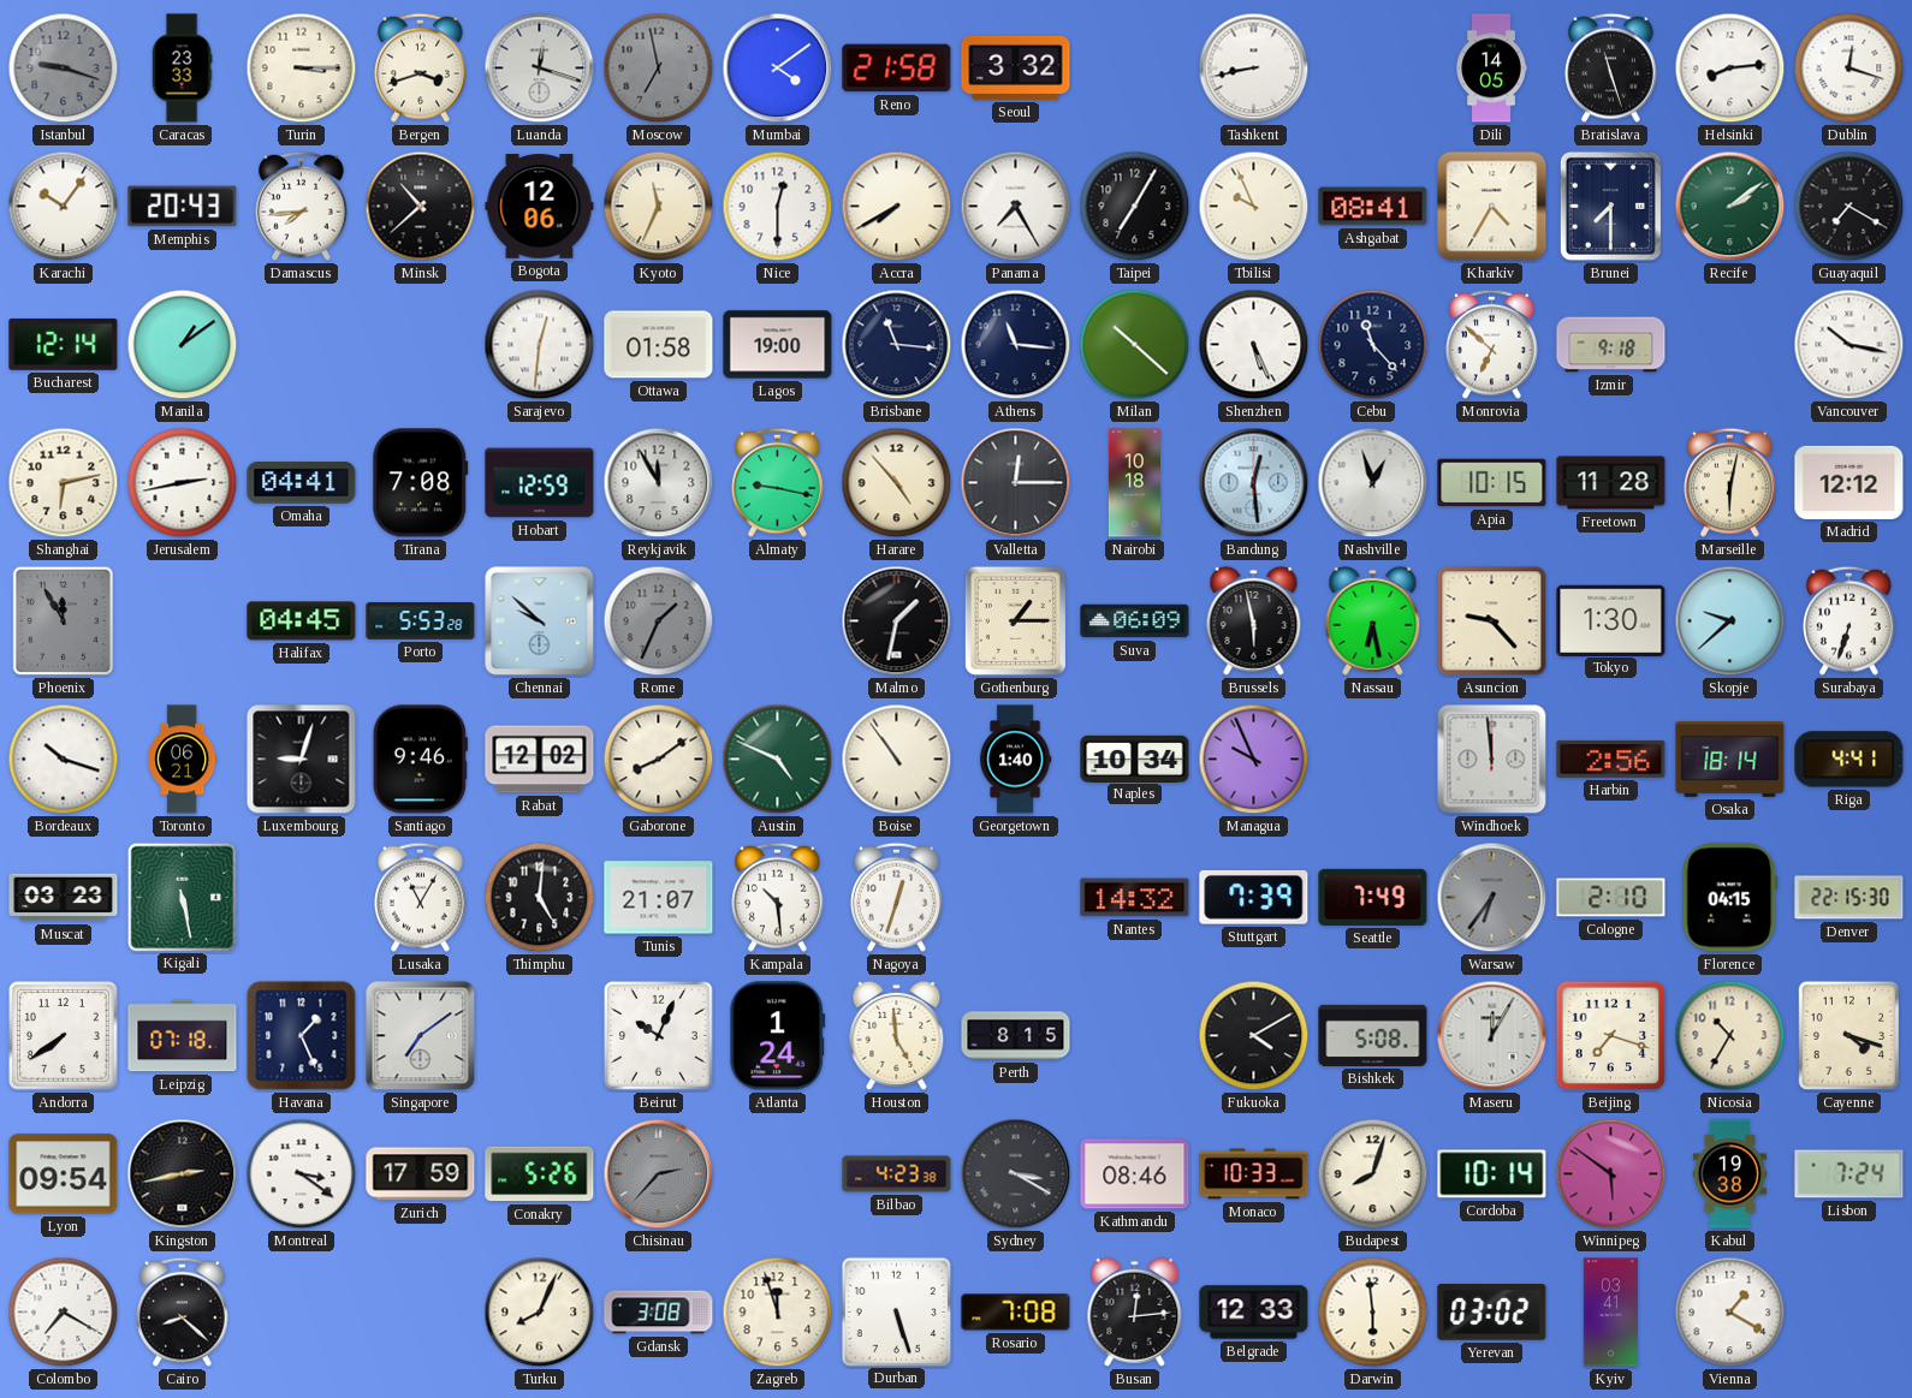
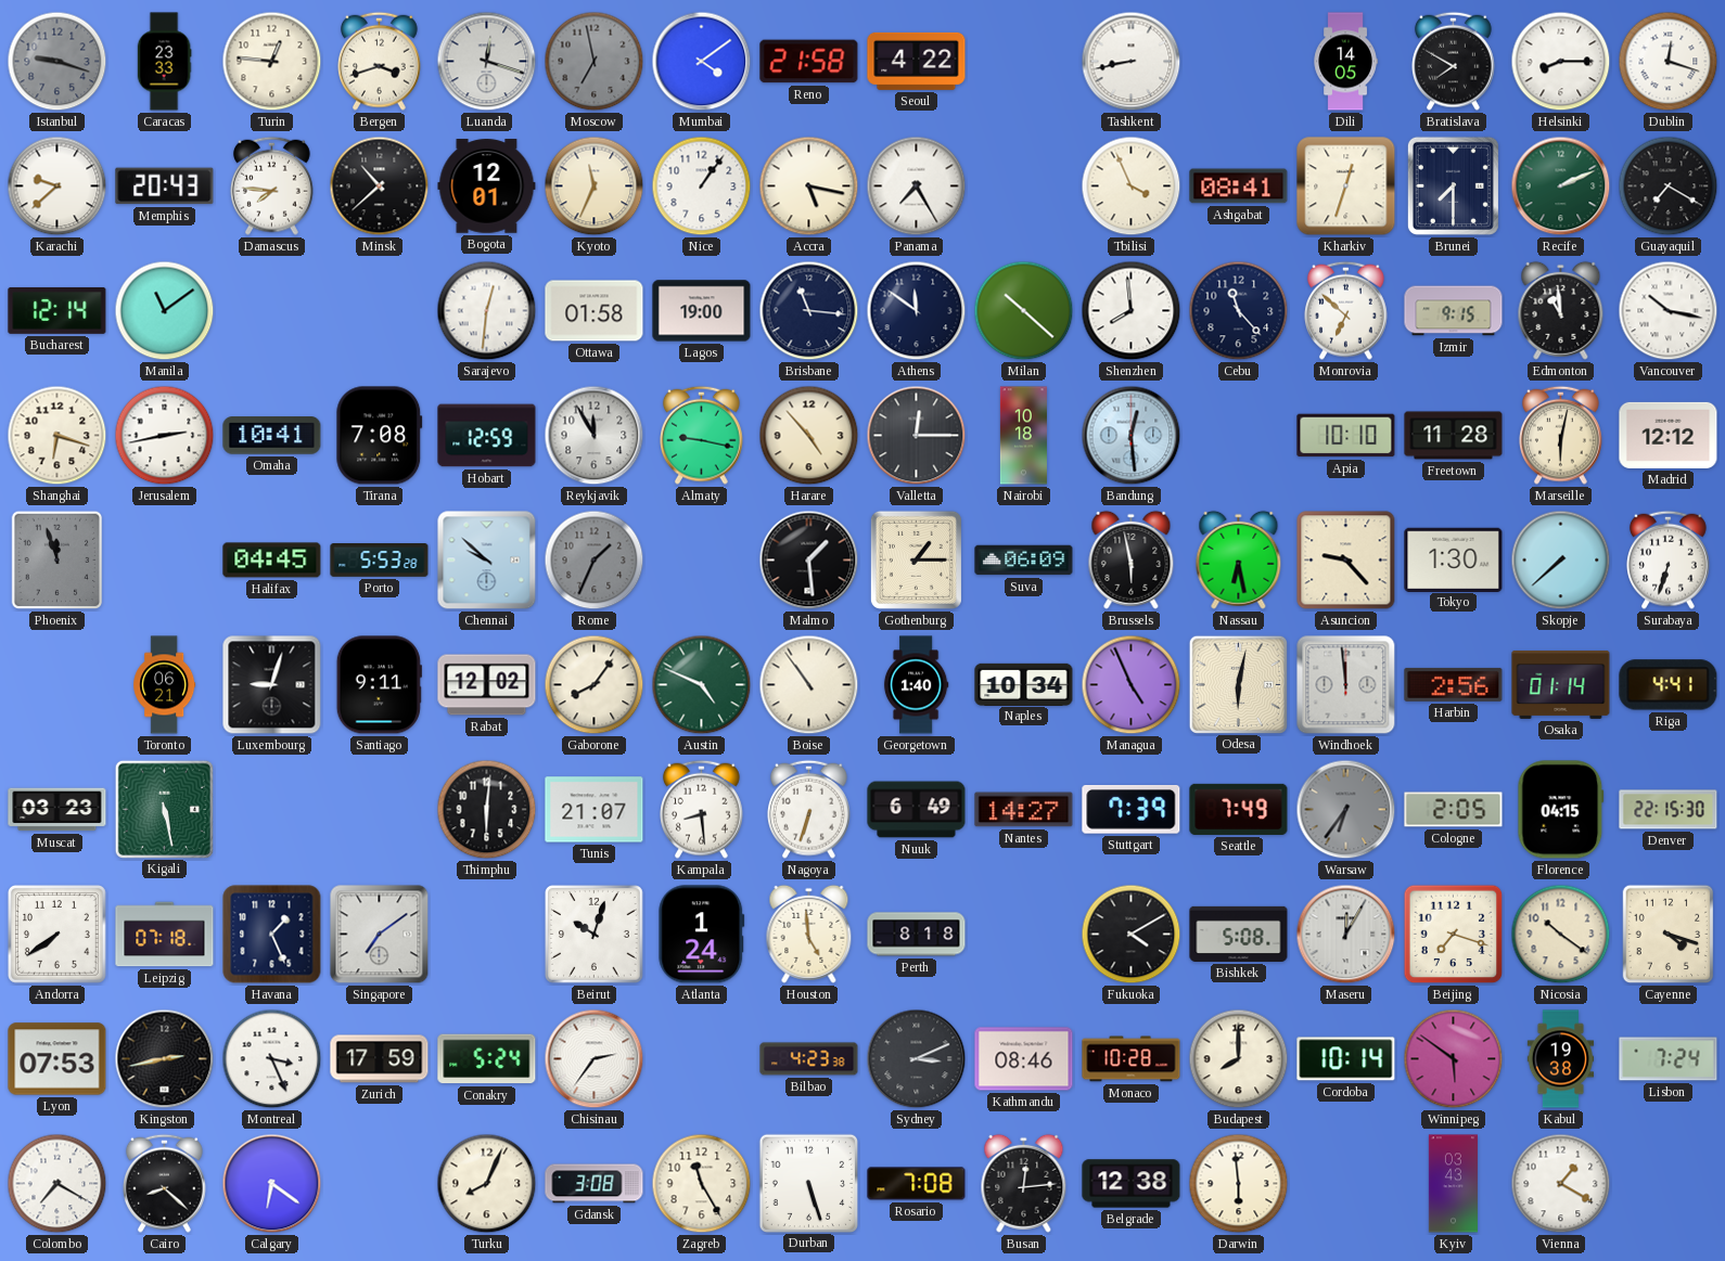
Turin: 3:15 -> 12:46
Seoul: 3:32 -> 4:22
Bratislava: 11:27 -> 7:50
Helsinki: 8:14 -> 8:15
Karachi: 10:06 -> 9:38
Damascus: 7:44 -> 7:46
Bogota: 12:06 -> 12:01
Nice: 12:30 -> 1:06
Accra: 7:40 -> 5:17
Taipei: 7:05 -> none
Tbilisi: 9:56 -> 3:56
Kharkiv: 4:35 -> 12:33
Recife: 2:09 -> 2:11
Manila: 1:09 -> 11:09
Athens: 11:16 -> 11:51
Shenzhen: 5:26 -> 7:59
Izmir: 9:18 -> 9:15
Edmonton: none -> 10:59
Shanghai: 6:13 -> 6:18
Omaha: 04:41 -> 10:41
Nashville: 12:57 -> none
Apia: 10:15 -> 10:10
Phoenix: 11:55 -> 11:57
Malmo: 1:32 -> 1:29
Skopje: 9:38 -> 7:38
Bordeaux: 10:18 -> none
Santiago: 9:46 -> 9:11
Gaborone: 8:09 -> 8:06
Managua: 9:56 -> 4:56
Odesa: none -> 6:02
Osaka: 18:14 -> 01:14
Lusaka: 11:05 -> none
Thimphu: 5:01 -> 6:01
Kampala: 10:29 -> 8:29
Nagoya: 12:33 -> 6:33
Nuuk: none -> 6:49
Nantes: 14:32 -> 14:27
Cologne: 2:10 -> 2:05
Beirut: 10:04 -> 10:03
Perth: 8:15 -> 8:18
Nicosia: 10:35 -> 10:21
Lyon: 09:54 -> 07:53
Montreal: 3:21 -> 3:26
Conakry: 5:26 -> 5:24
Chisinau: 2:37 -> 2:36
Chisinau dial: grey -> white
Sydney: 3:20 -> 3:11
Monaco: 10:33 -> 10:28
Budapest: 8:03 -> 8:00
Calgary: none -> 6:21
Zagreb: 11:57 -> 11:25
Belgrade: 12:33 -> 12:38
Yerevan: 03:02 -> none
Kyiv: 03:41 -> 03:43
